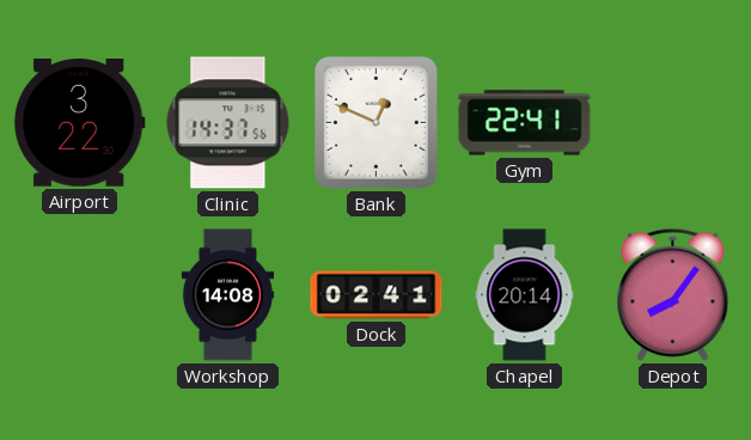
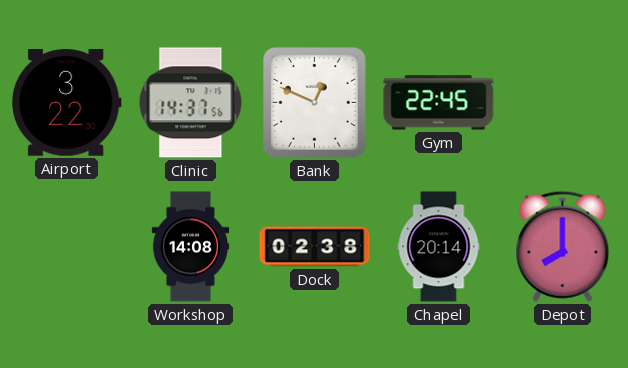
Gym: 22:41 -> 22:45
Dock: 02:41 -> 02:38
Depot: 8:06 -> 8:00
